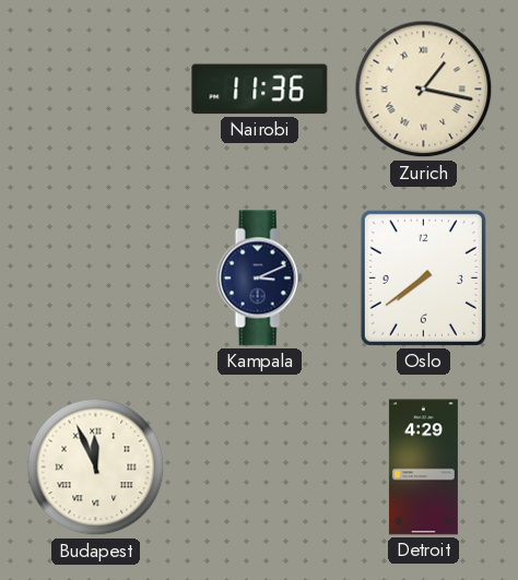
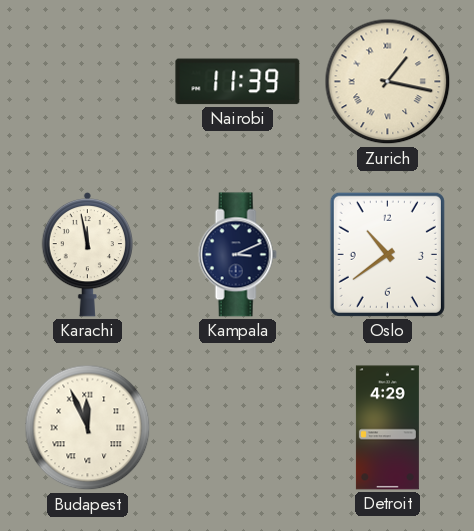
Nairobi: 11:36 -> 11:39
Karachi: none -> 11:58
Oslo: 7:39 -> 10:39
